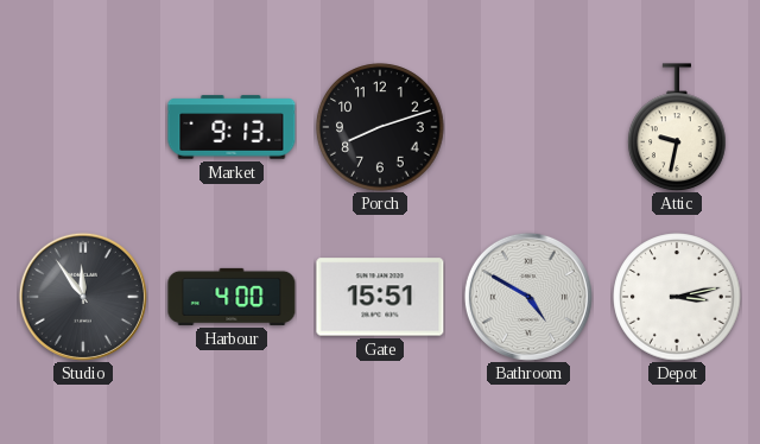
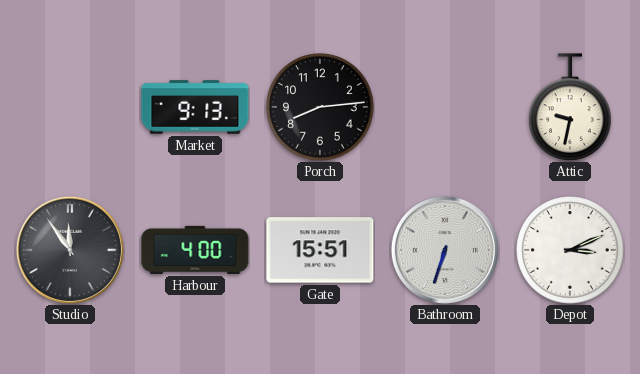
Porch: 8:12 -> 8:14
Bathroom: 4:50 -> 6:33
Depot: 3:13 -> 3:11
